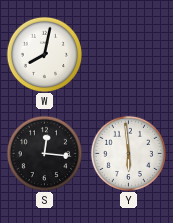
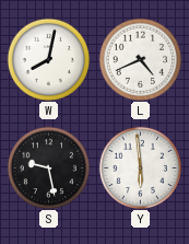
L: none -> 4:41
S: 12:16 -> 9:28
